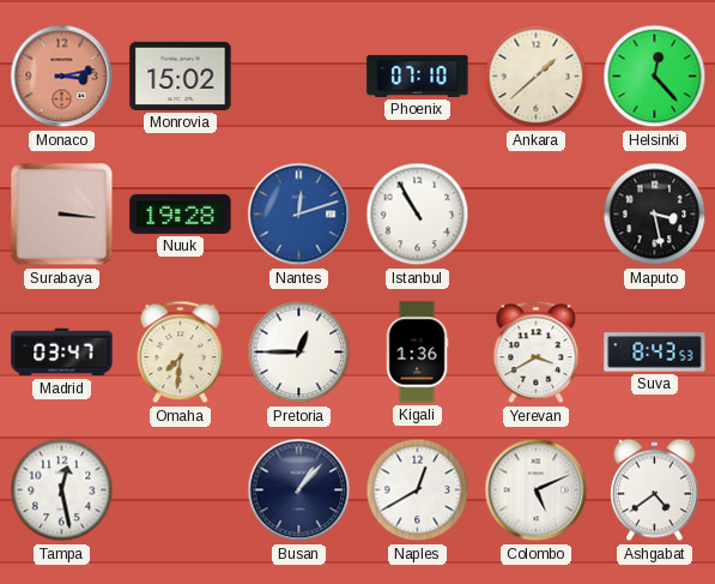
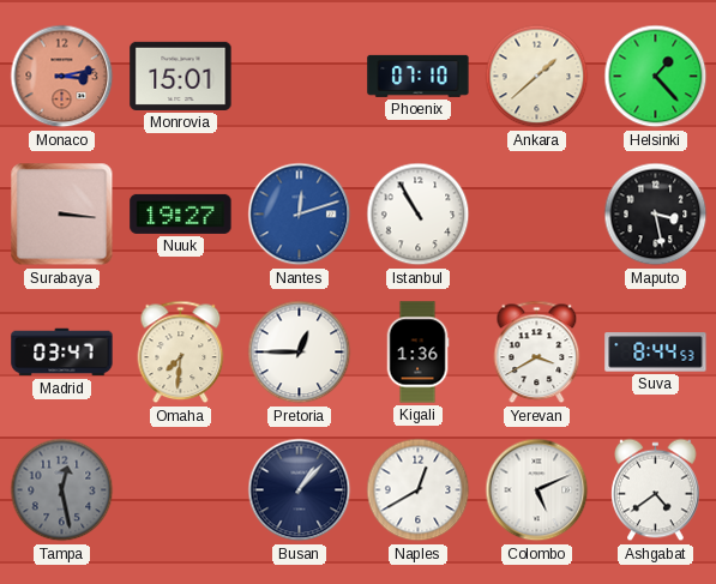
Monrovia: 15:02 -> 15:01
Helsinki: 12:23 -> 1:23
Nuuk: 19:28 -> 19:27
Suva: 8:43 -> 8:44
Tampa dial: white -> grey
